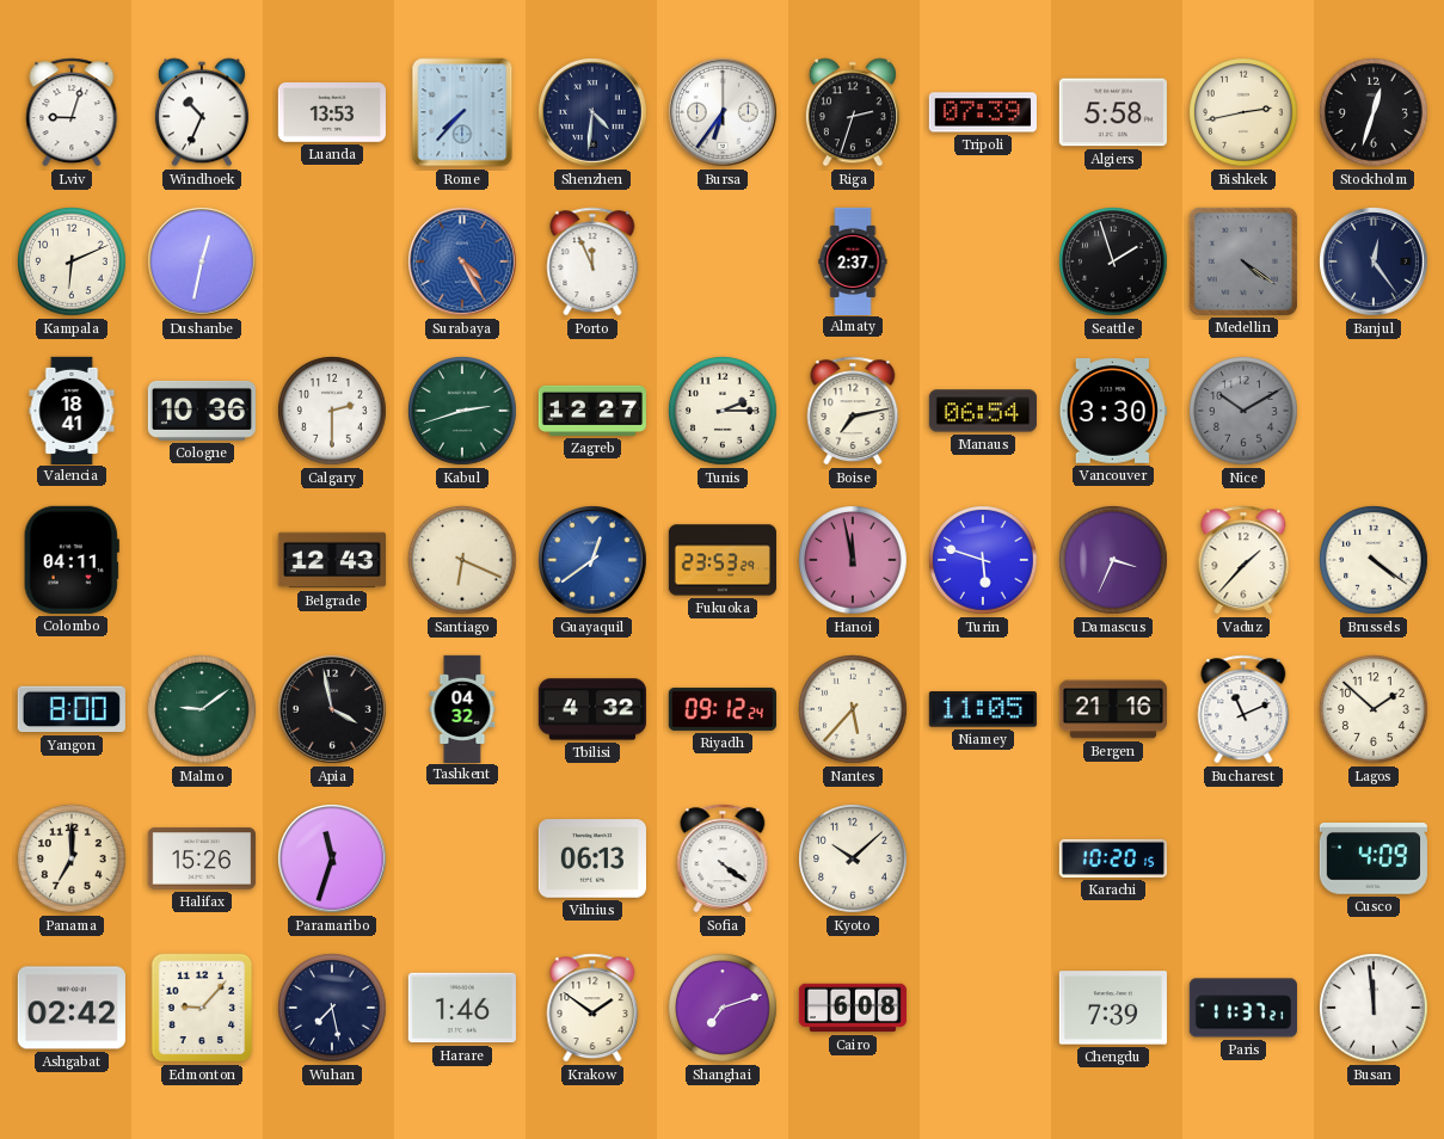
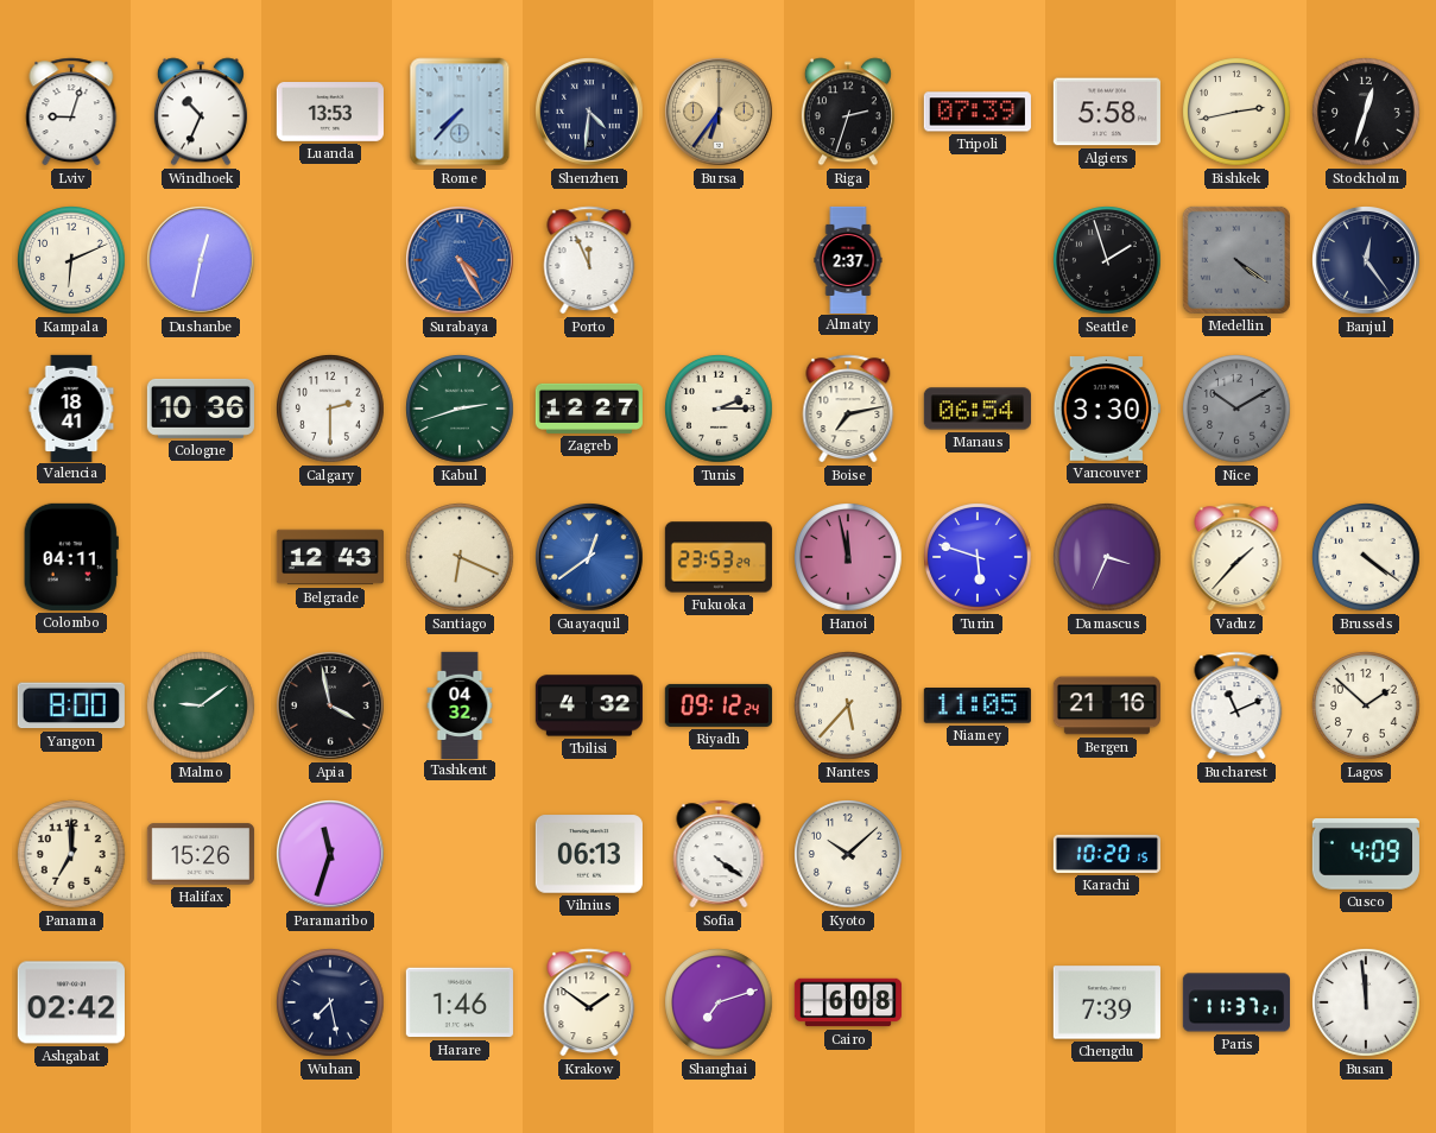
Bursa dial: white -> champagne
Edmonton: 9:07 -> none
